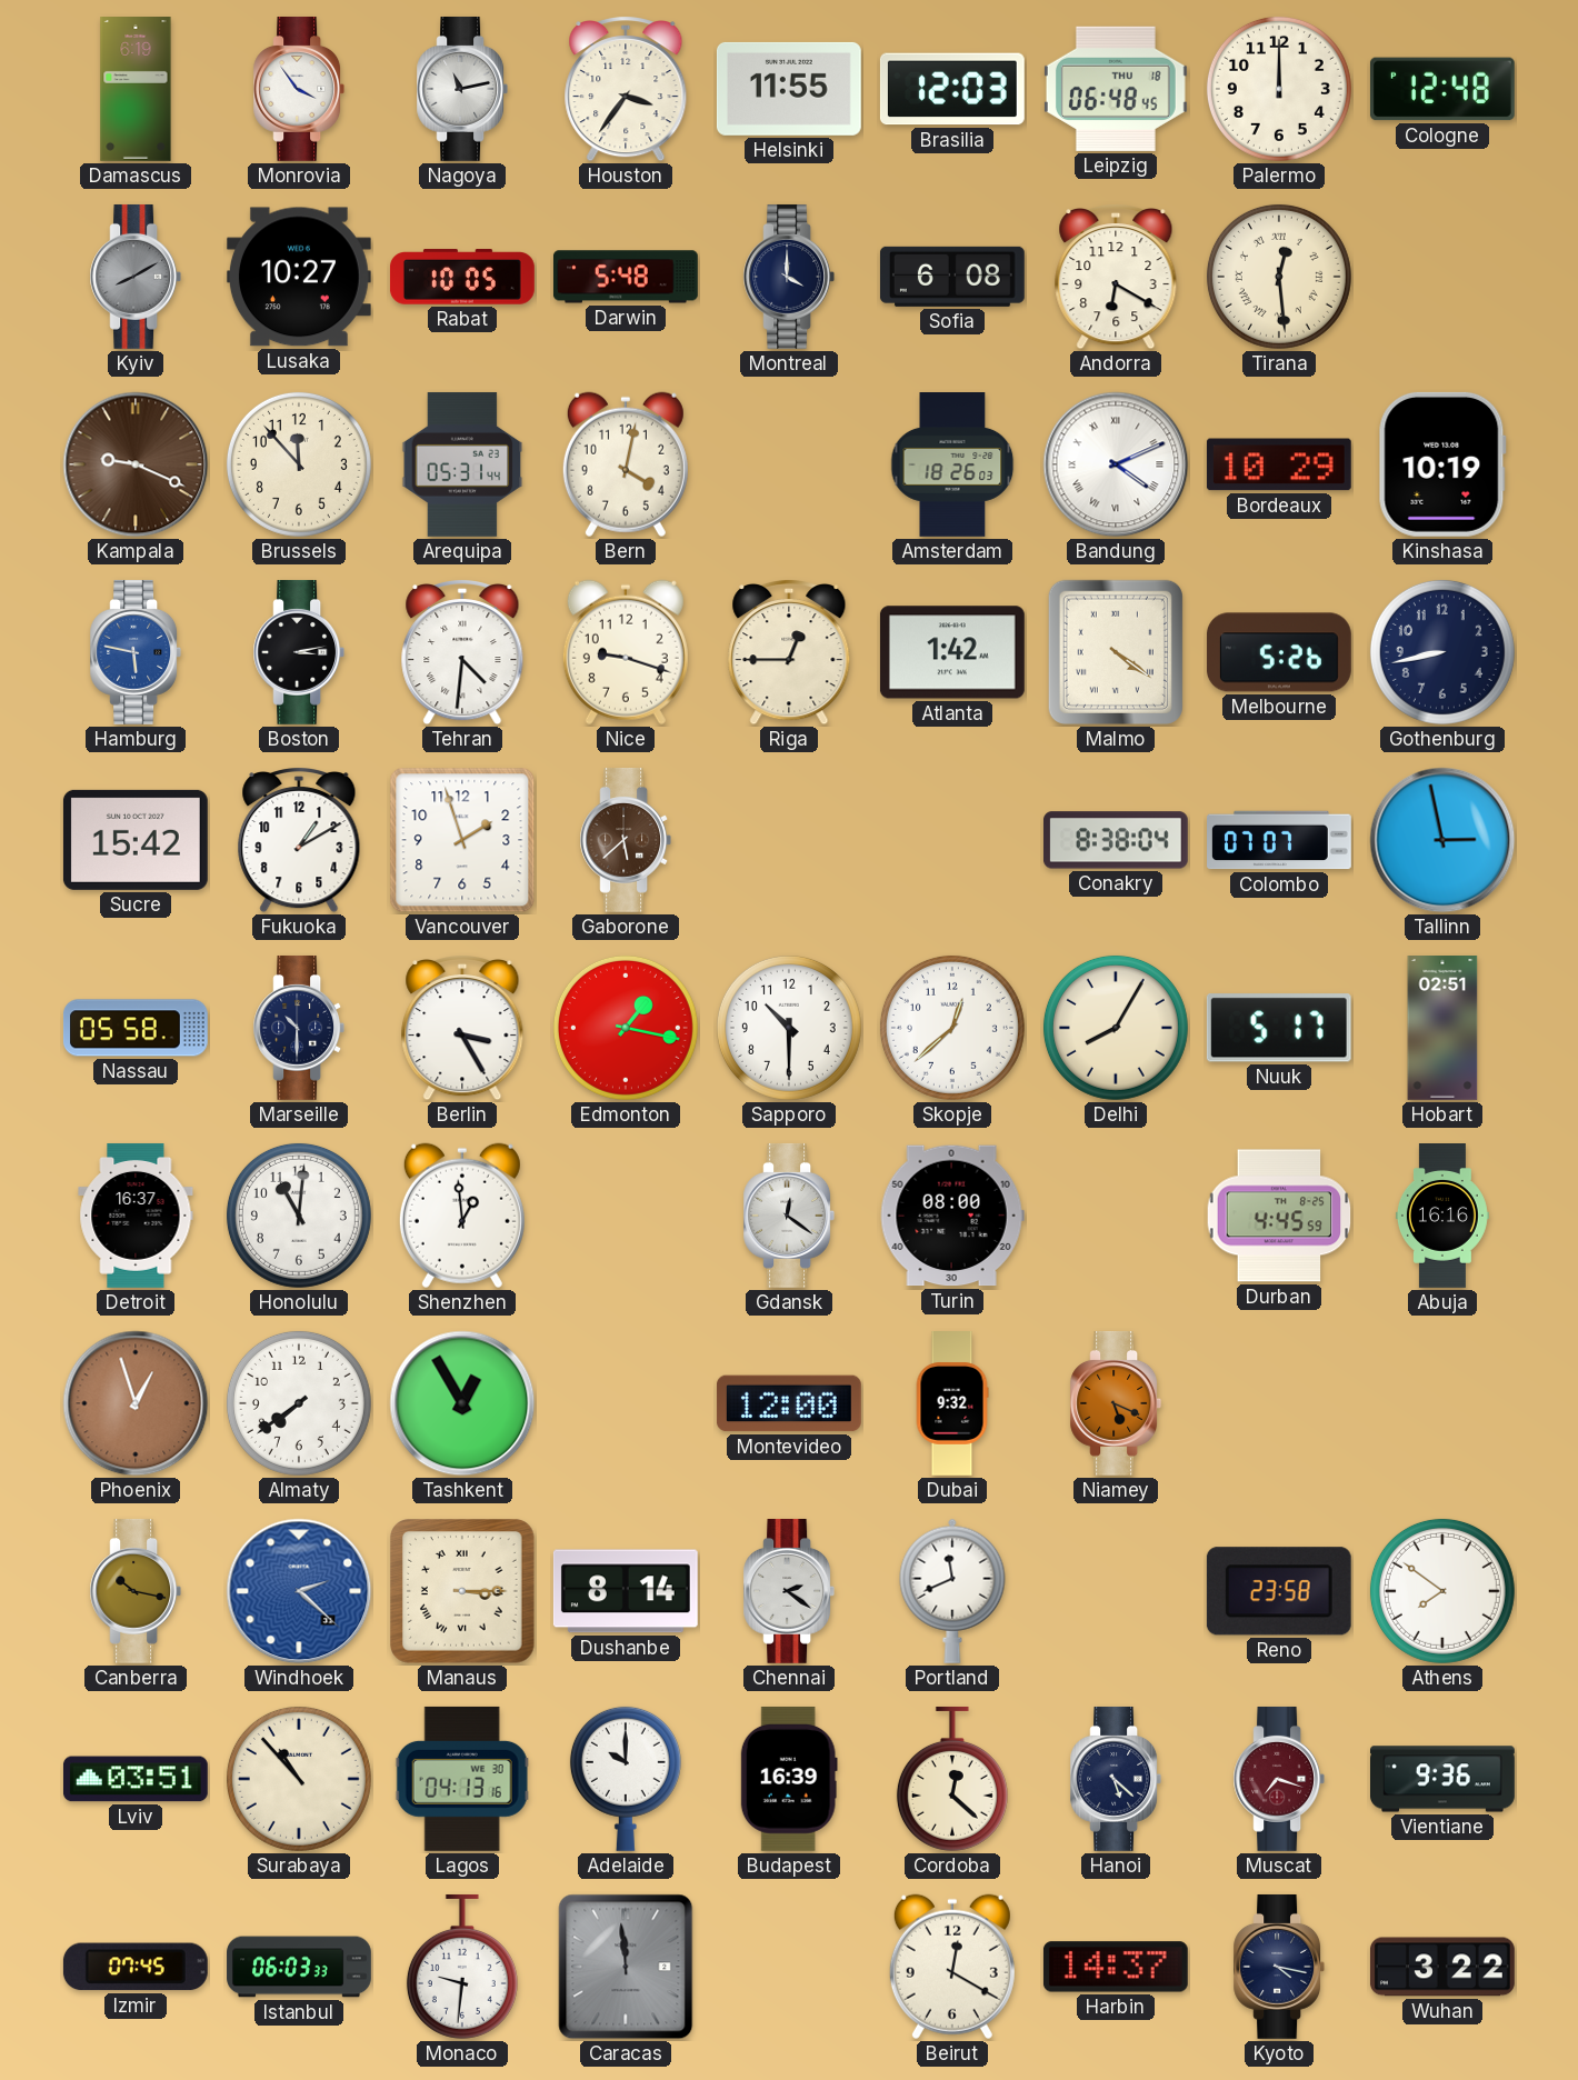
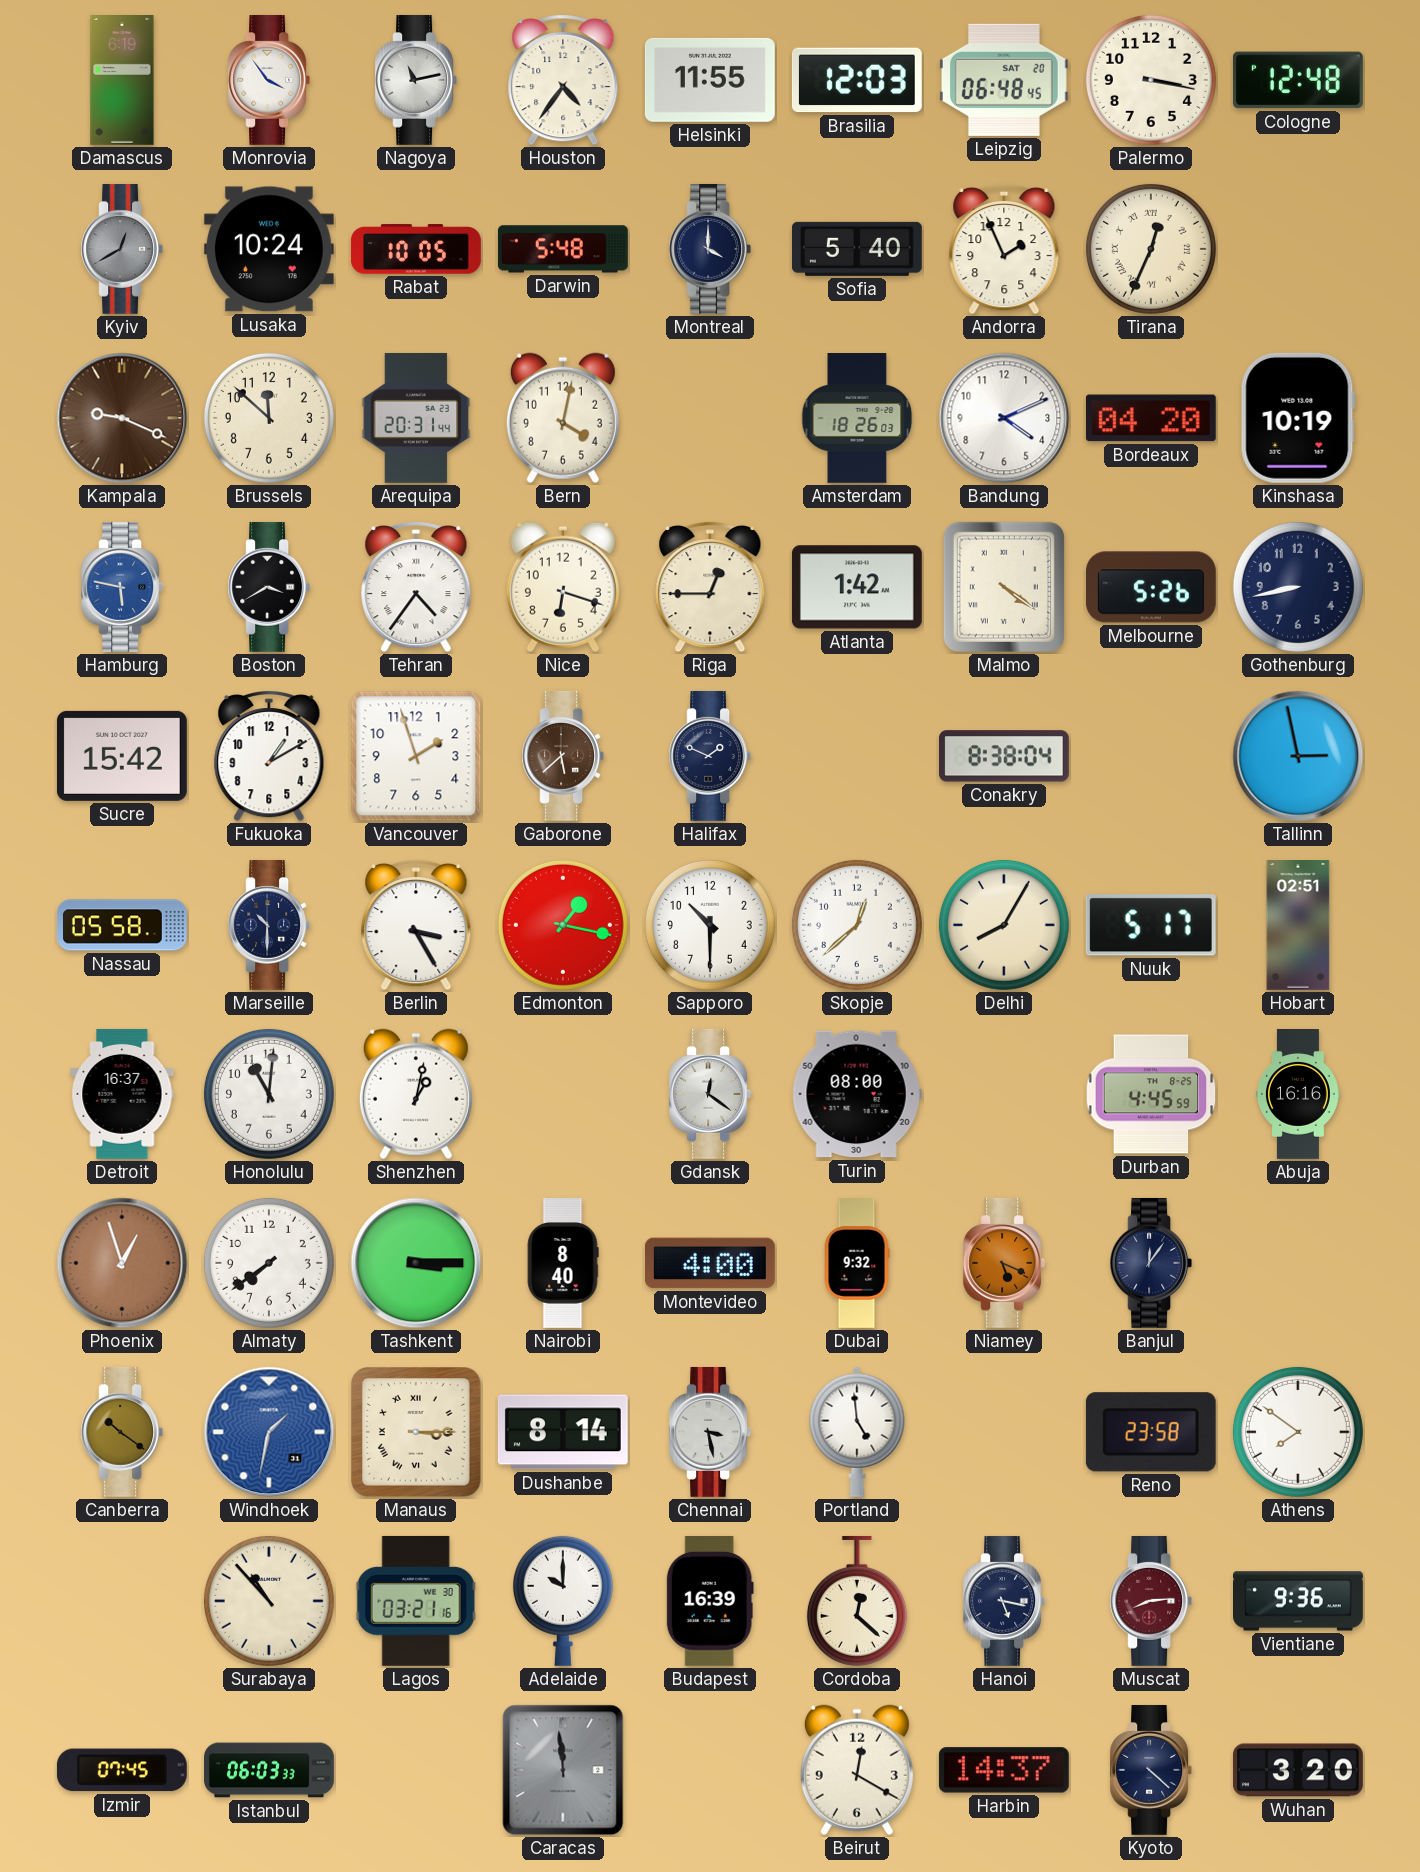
Houston: 3:36 -> 4:36
Leipzig date: THU 18 -> SAT 20
Palermo: 12:00 -> 3:17
Kyiv: 8:10 -> 12:40
Lusaka: 10:27 -> 10:24
Sofia: 6:08 -> 5:40
Andorra: 6:20 -> 1:56
Tirana: 12:29 -> 12:34
Brussels: 11:53 -> 11:52
Arequipa: 05:31 -> 20:31
Bandung numerals: Roman -> Arabic
Bordeaux: 10:29 -> 04:20
Boston: 3:13 -> 3:40
Tehran: 4:31 -> 4:36
Nice: 9:18 -> 6:18
Halifax: none -> 1:49
Colombo: 07:07 -> none
Shenzhen: 12:59 -> 1:02
Tashkent: 12:55 -> 3:15
Nairobi: none -> 8:40
Montevideo: 12:00 -> 4:00
Banjul: none -> 12:06
Canberra: 10:17 -> 10:21
Windhoek: 2:22 -> 1:32
Chennai: 2:21 -> 3:28
Portland: 11:41 -> 4:59
Lviv: 03:51 -> none
Lagos: 04:13 -> 03:21
Hanoi: 5:22 -> 5:17
Muscat: 7:18 -> 8:14
Monaco: 9:31 -> none
Kyoto: 4:17 -> 4:22
Wuhan: 3:22 -> 3:20
